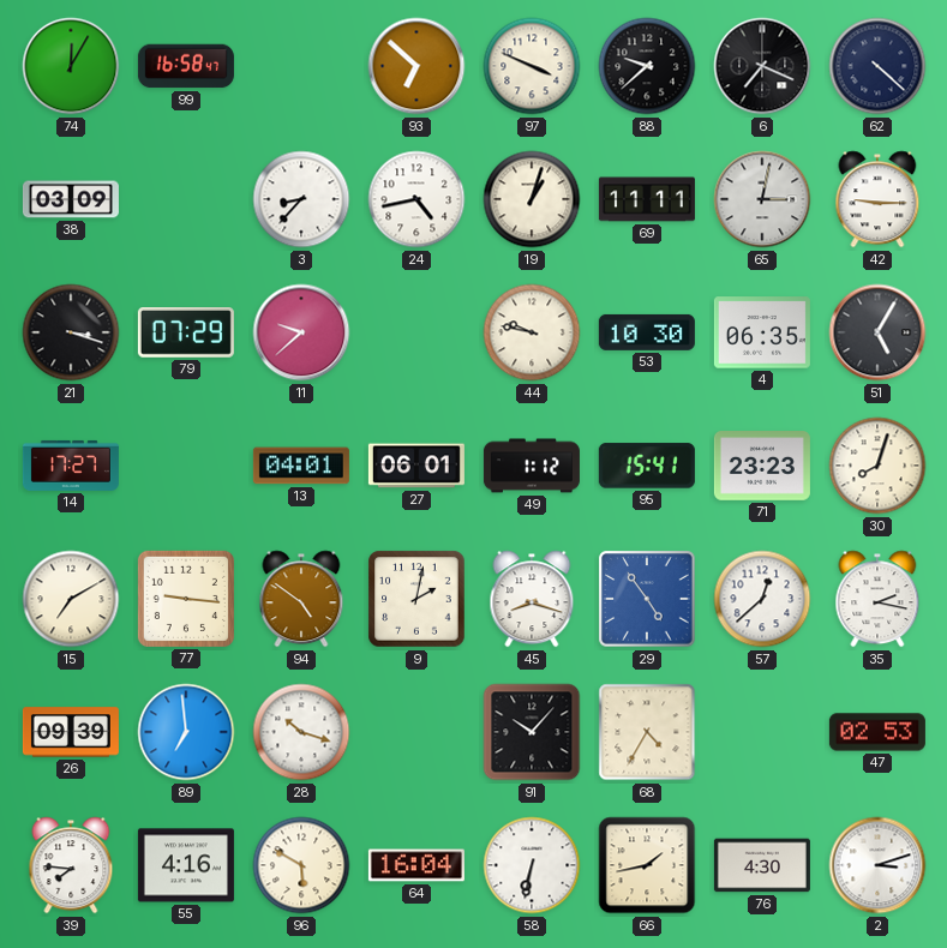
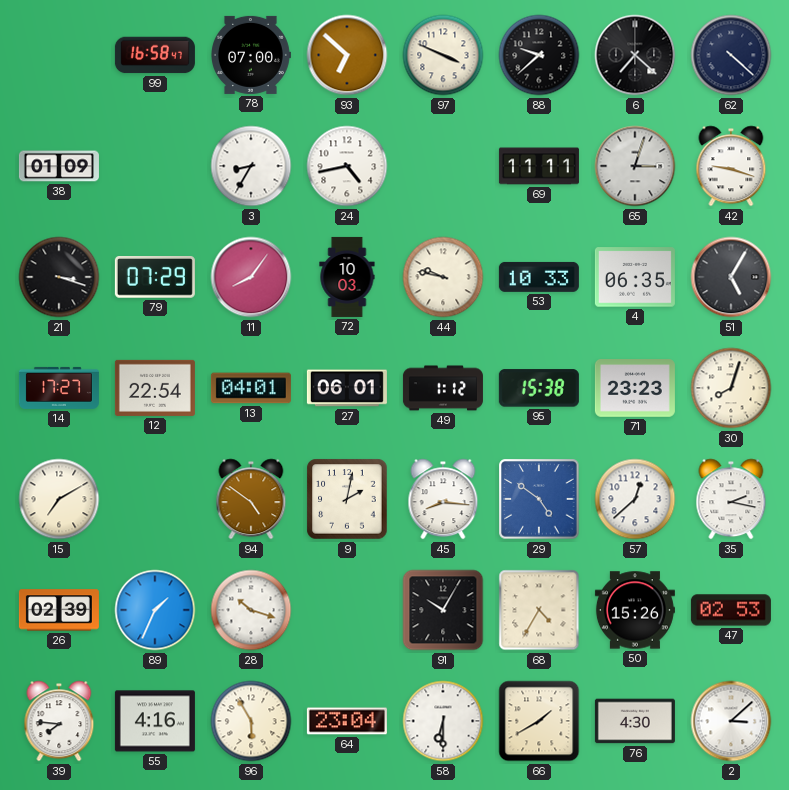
74: 12:05 -> none
78: none -> 07:00
6: 7:19 -> 7:22
38: 03:09 -> 01:09
3: 8:37 -> 8:35
19: 1:03 -> none
65: 3:02 -> 3:03
42: 9:15 -> 9:18
11: 9:38 -> 8:06
72: none -> 10:03
53: 10:30 -> 10:33
12: none -> 22:54
95: 15:41 -> 15:38
77: 9:16 -> none
45: 8:18 -> 8:16
29: 4:54 -> 4:51
26: 09:39 -> 02:39
89: 6:59 -> 1:34
91: 10:07 -> 10:05
50: none -> 15:26
96: 5:50 -> 5:55
64: 16:04 -> 23:04
58: 6:32 -> 6:30
66: 1:43 -> 1:40
2: 3:12 -> 3:08
